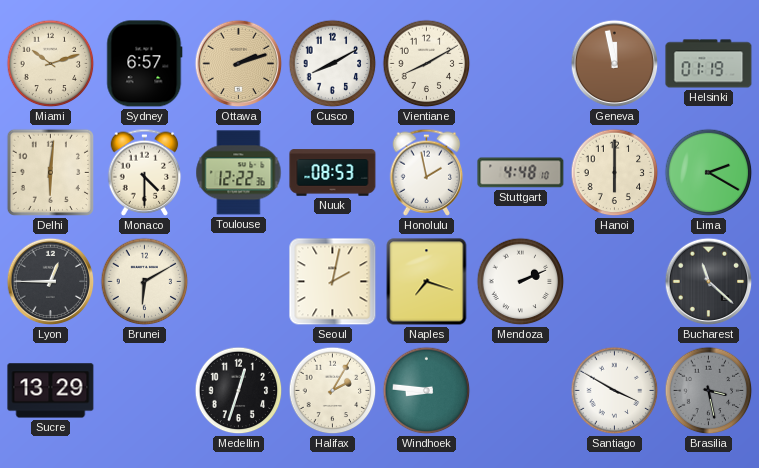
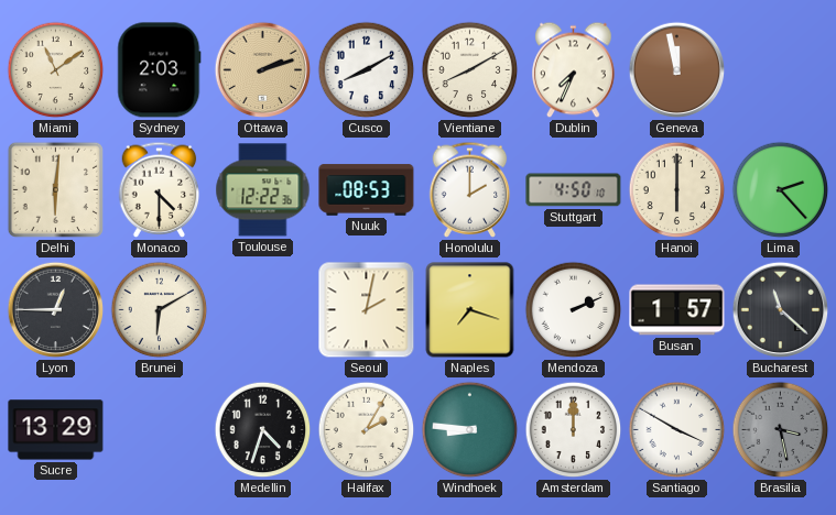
Miami: 10:12 -> 11:09
Sydney: 6:57 -> 2:03
Dublin: none -> 7:34
Helsinki: 01:19 -> none
Honolulu: 1:58 -> 2:00
Stuttgart: 4:48 -> 4:50
Lima: 2:20 -> 2:23
Busan: none -> 1:57
Medellin: 12:33 -> 4:33
Amsterdam: none -> 12:00
